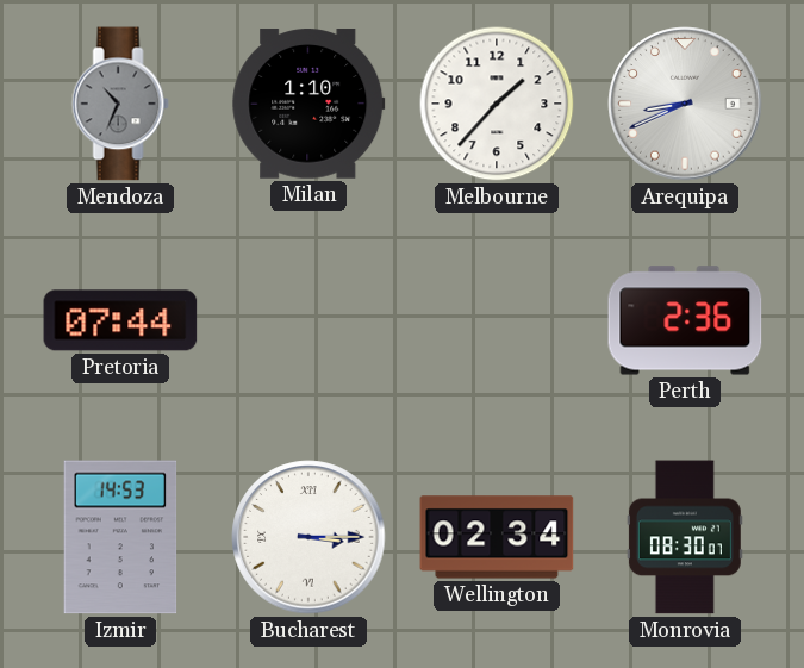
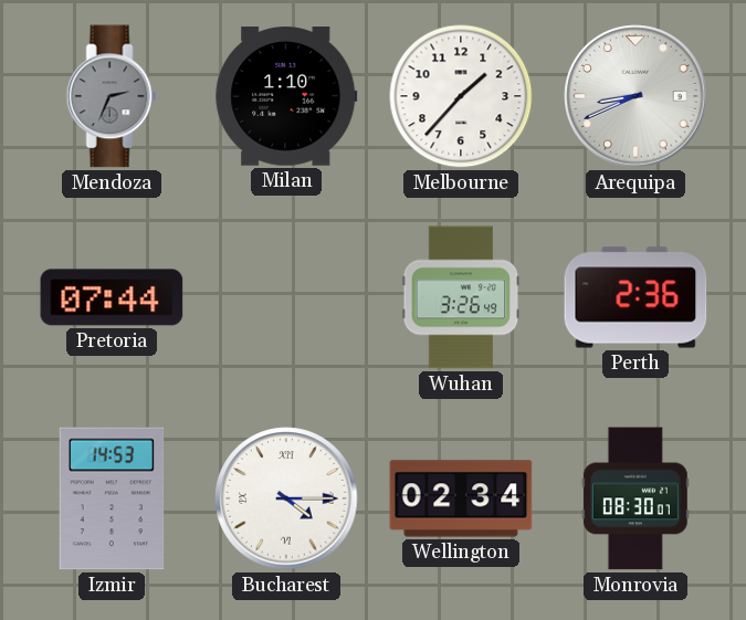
Mendoza: 10:34 -> 2:34
Wuhan: none -> 3:26
Bucharest: 3:15 -> 4:15
